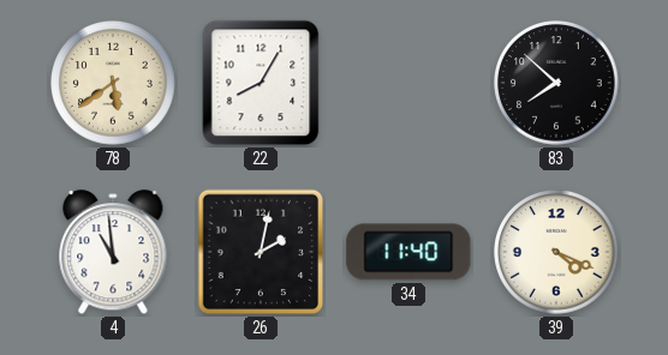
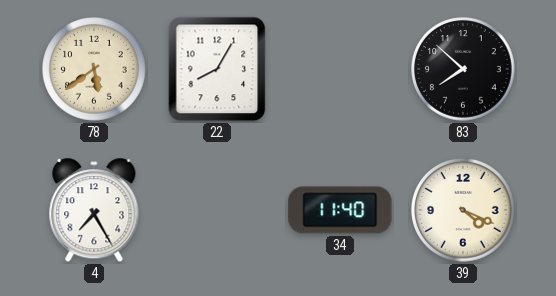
4: 10:59 -> 7:25
26: 2:02 -> none
